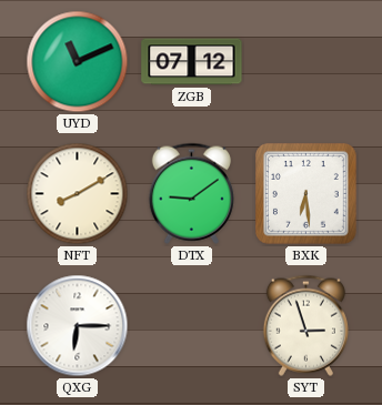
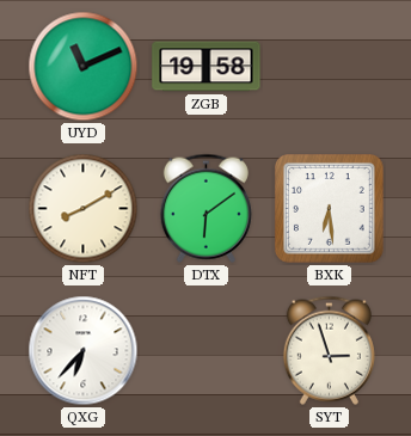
ZGB: 07:12 -> 19:58
DTX: 9:09 -> 6:09
QXG: 6:15 -> 6:37
